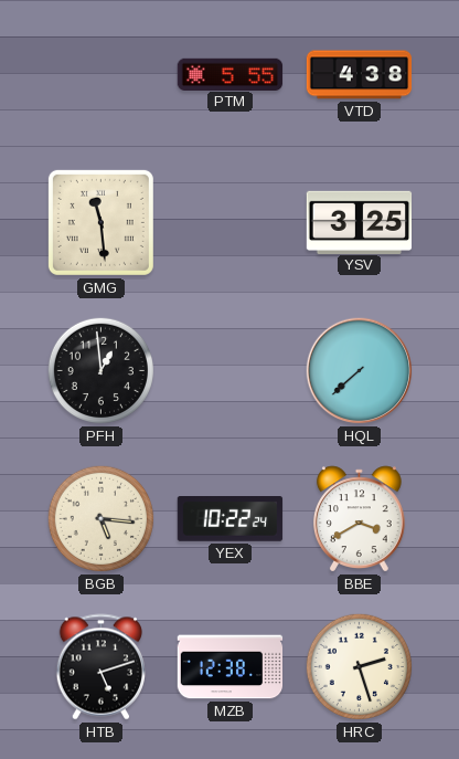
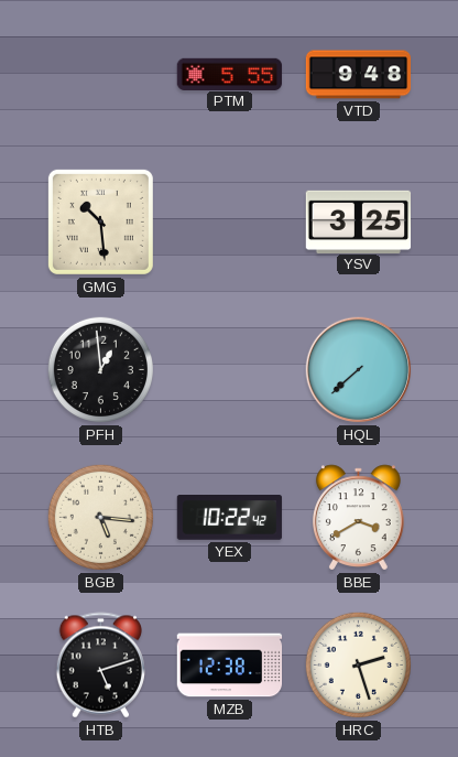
VTD: 4:38 -> 9:48
GMG: 11:29 -> 10:29
YEX: 10:22:24 -> 10:22:42
